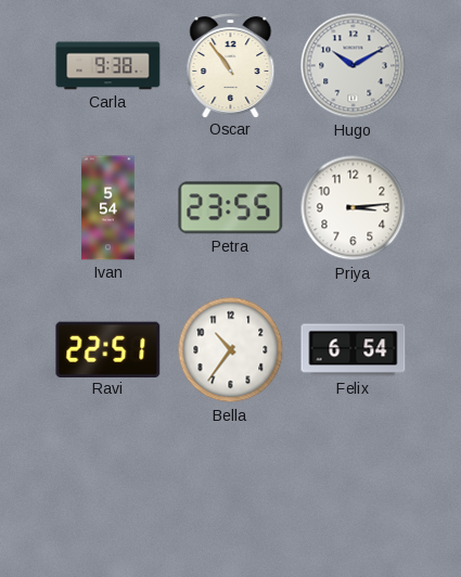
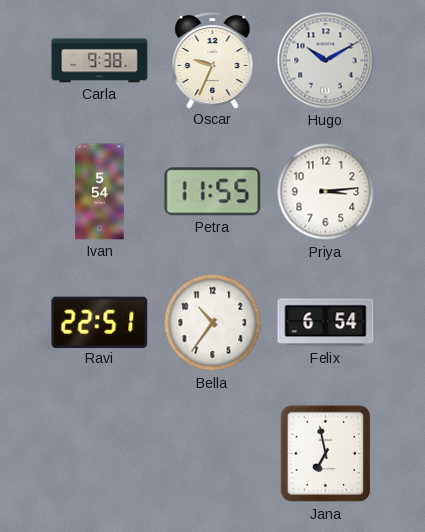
Oscar: 10:54 -> 9:34
Petra: 23:55 -> 11:55
Jana: none -> 6:58
